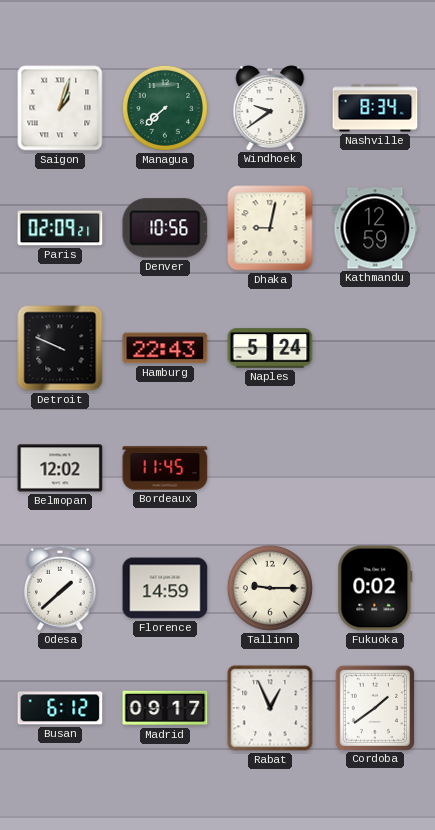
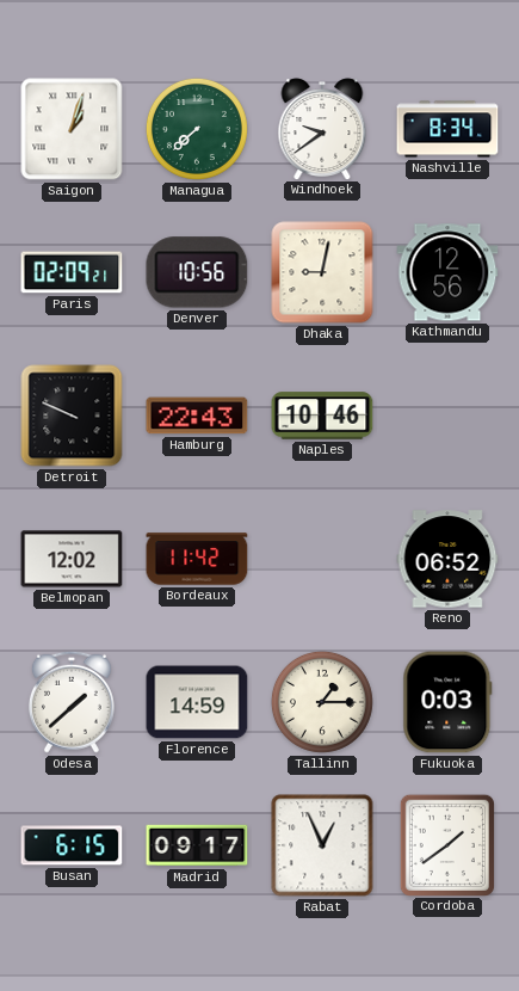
Kathmandu: 12:59 -> 12:56
Naples: 5:24 -> 10:46
Bordeaux: 11:45 -> 11:42
Reno: none -> 06:52
Tallinn: 9:15 -> 1:15
Fukuoka: 0:02 -> 0:03
Busan: 6:12 -> 6:15
